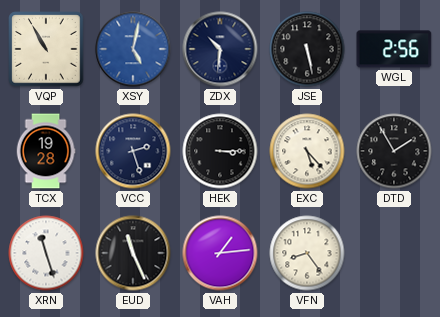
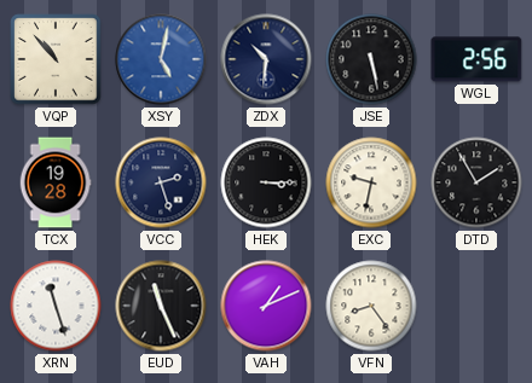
VQP: 10:55 -> 10:53
EXC: 5:23 -> 9:32
VAH: 1:14 -> 1:11
